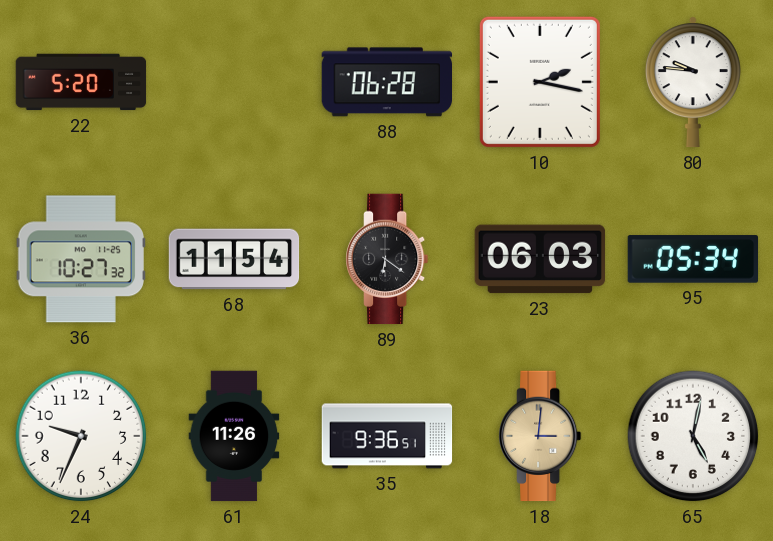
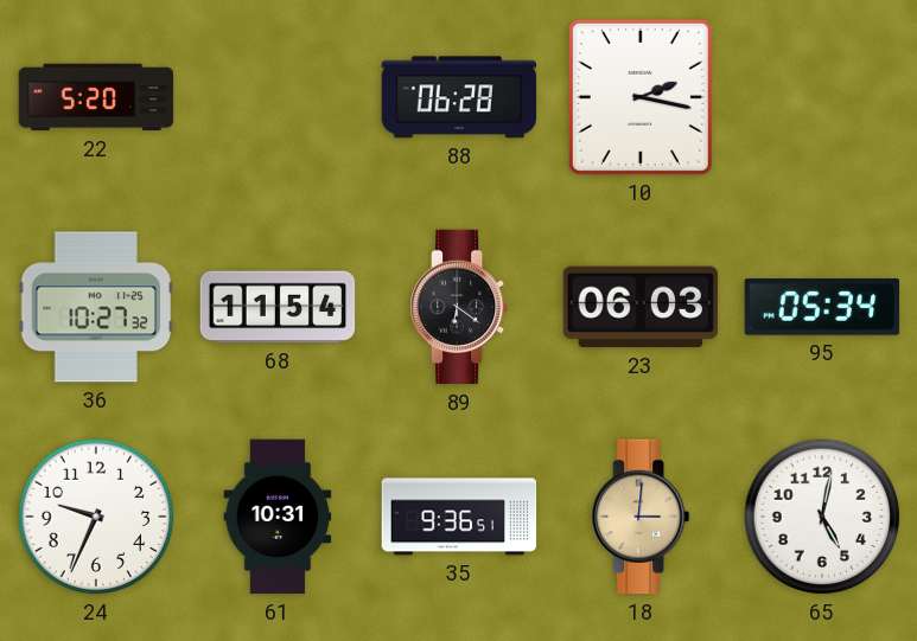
80: 9:46 -> none
61: 11:26 -> 10:31
